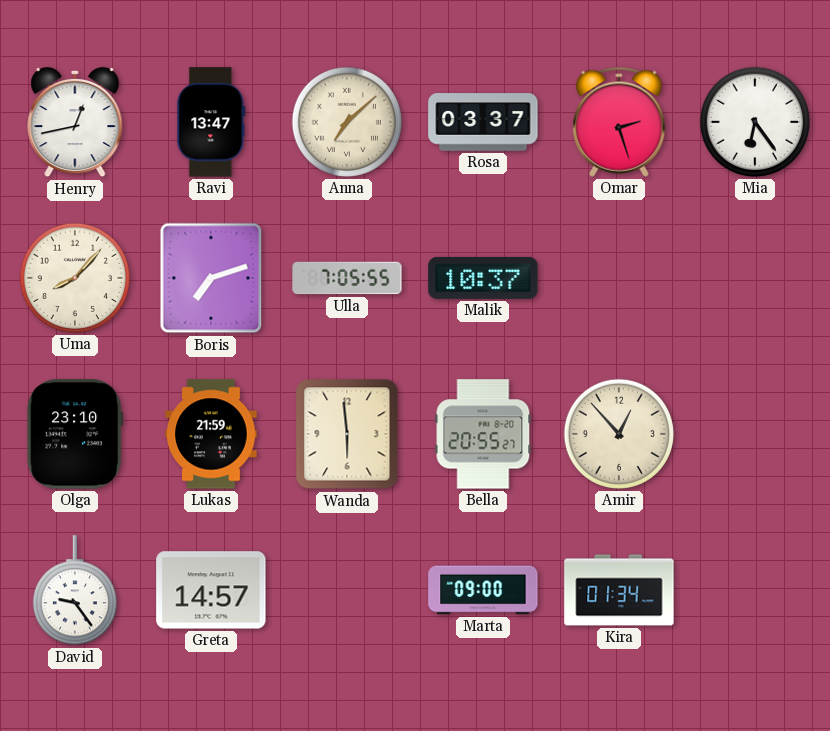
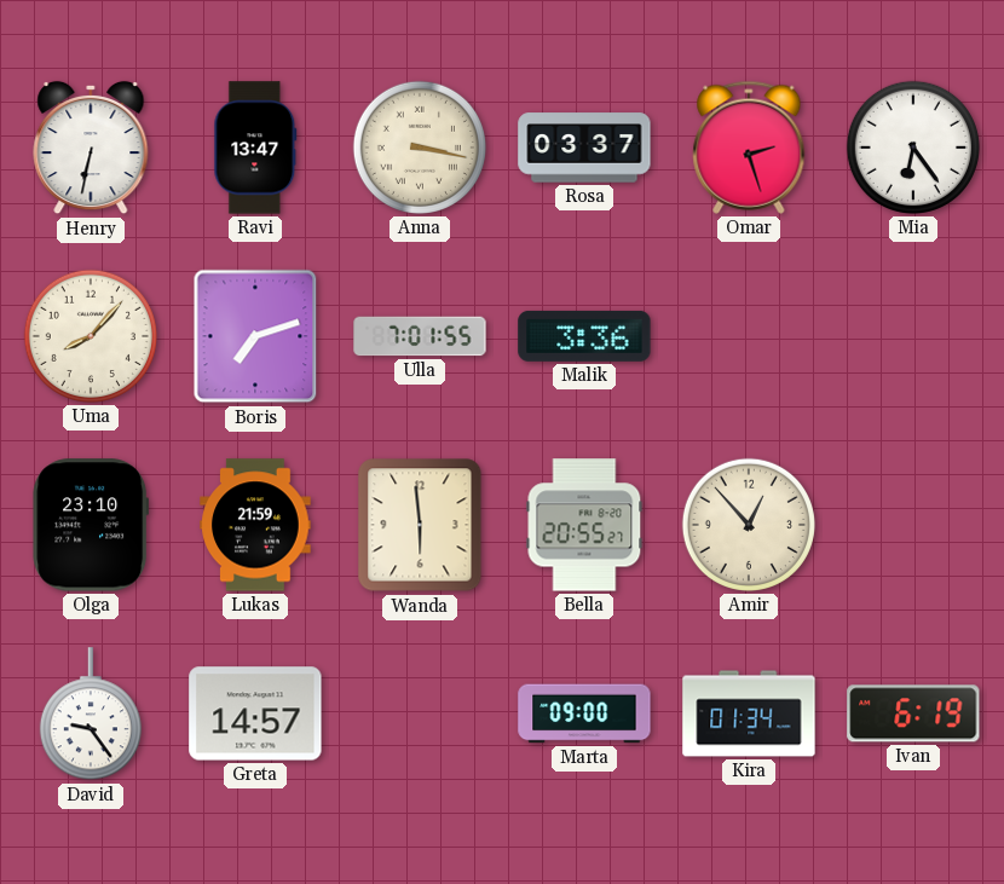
Henry: 12:43 -> 6:32
Anna: 7:08 -> 3:17
Ulla: 7:05 -> 7:01
Malik: 10:37 -> 3:36
Ivan: none -> 6:19
